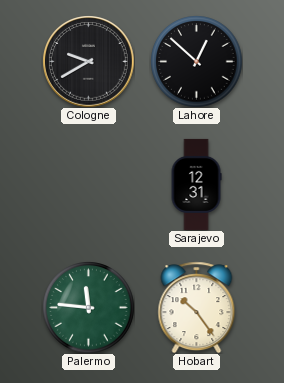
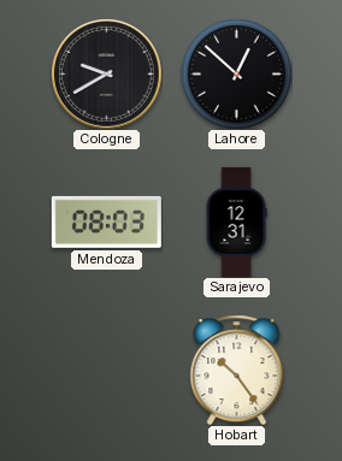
Mendoza: none -> 08:03
Palermo: 11:46 -> none
